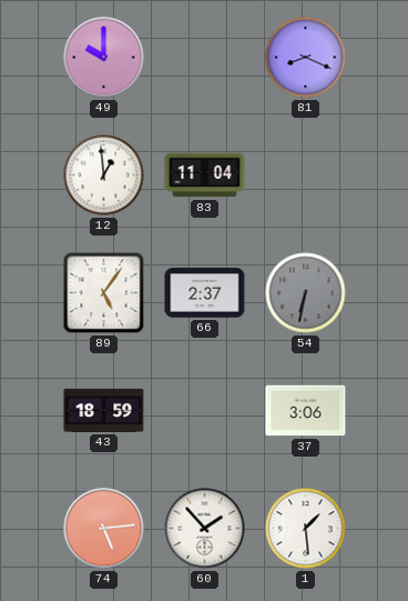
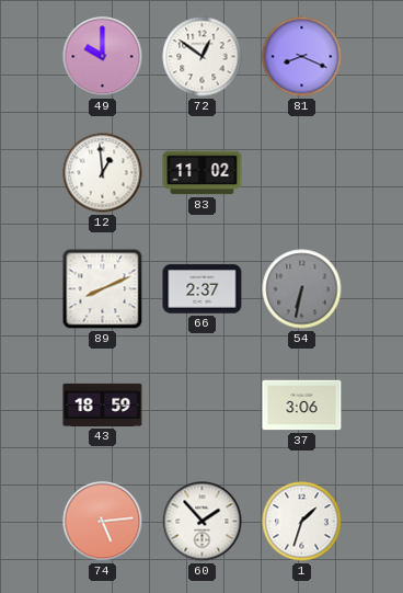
72: none -> 12:51
83: 11:04 -> 11:02
89: 5:06 -> 8:11
1: 1:29 -> 1:33
